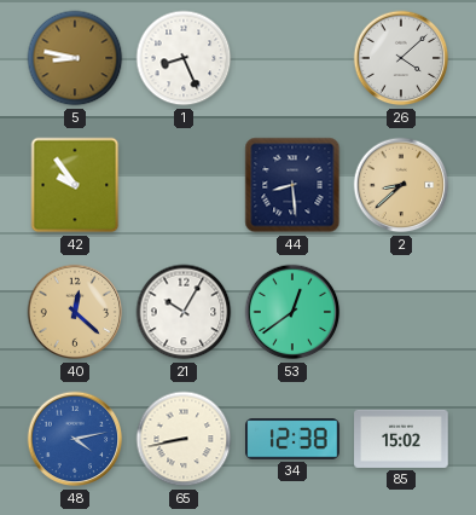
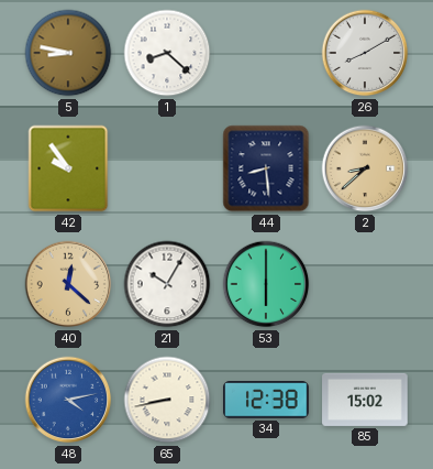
1: 8:26 -> 8:22
26: 4:08 -> 8:10
53: 12:39 -> 6:00
